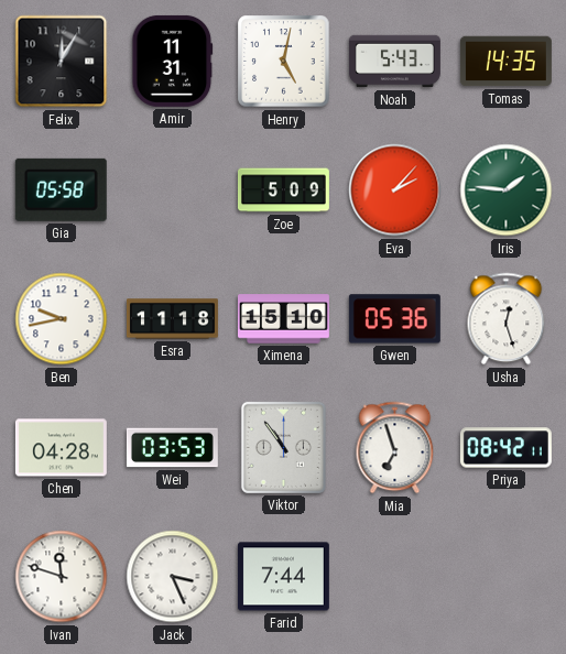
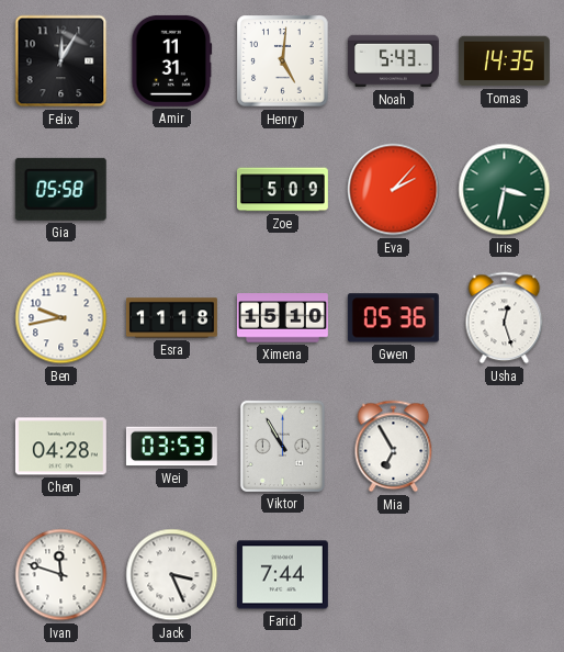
Henry: 5:02 -> 5:01
Iris: 1:46 -> 3:32
Viktor: 10:54 -> 10:55
Mia: 6:57 -> 6:55
Priya: 08:42 -> none
